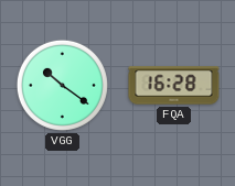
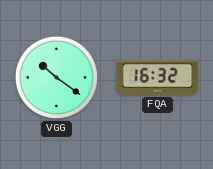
FQA: 16:28 -> 16:32
